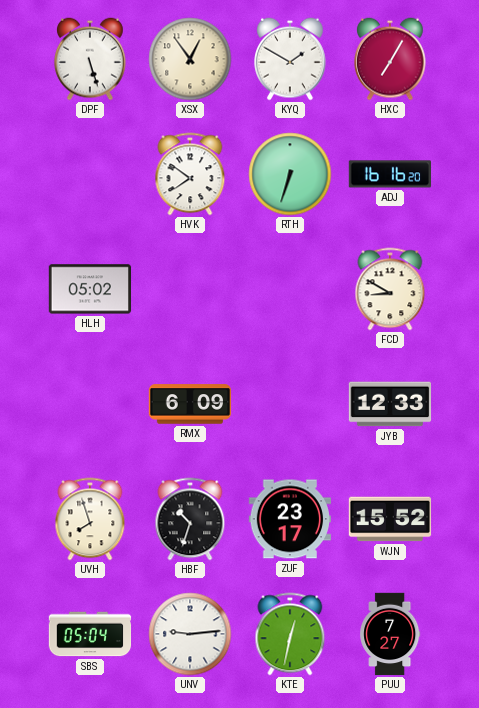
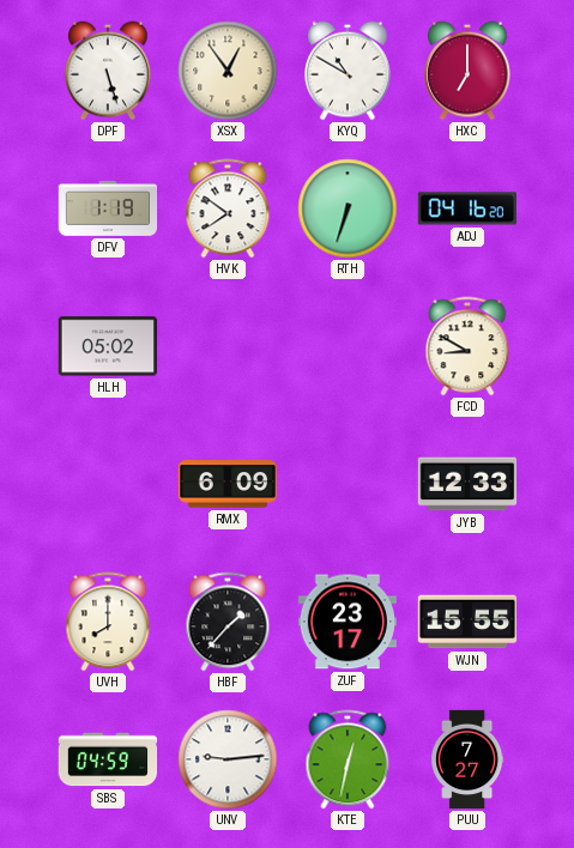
KYQ: 1:50 -> 10:50
HXC: 7:05 -> 7:00
DFV: none -> 1:19
ADJ: 16:16 -> 04:16
UVH: 7:57 -> 8:00
HBF: 10:33 -> 1:37
WJN: 15:52 -> 15:55
SBS: 05:04 -> 04:59
